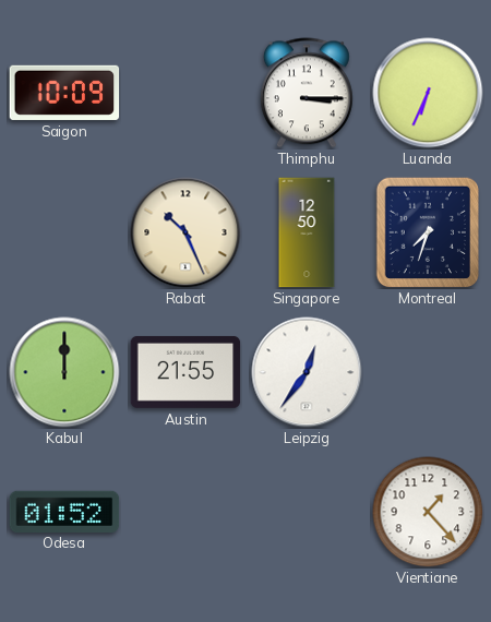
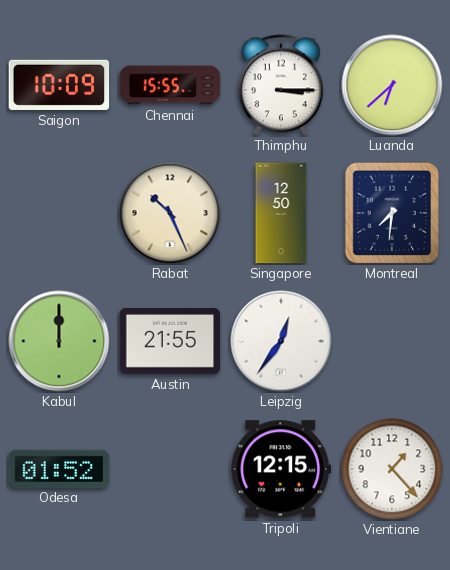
Chennai: none -> 15:55
Luanda: 6:34 -> 6:38
Montreal: 7:33 -> 7:31
Tripoli: none -> 12:15
